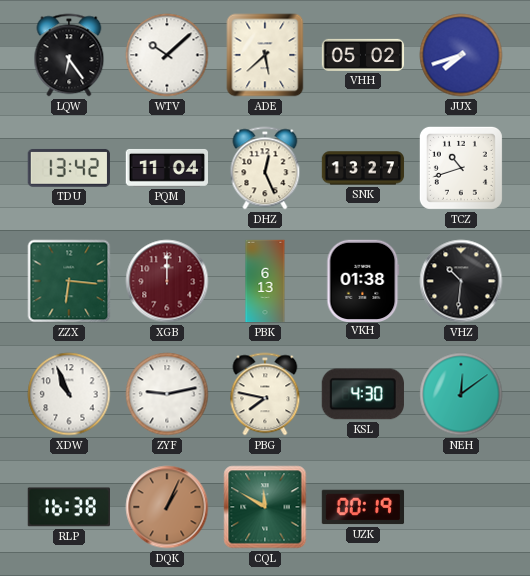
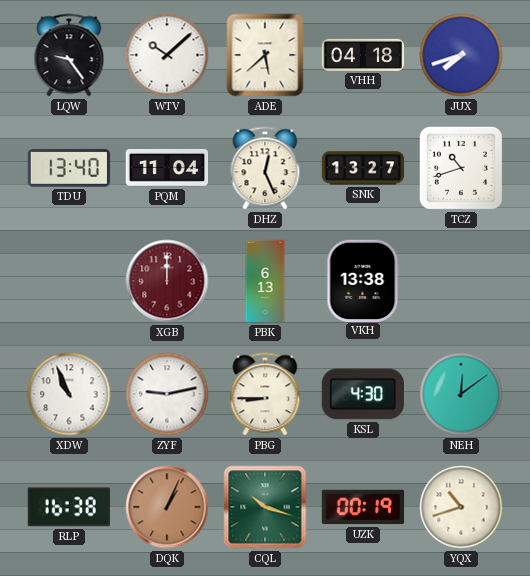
LQW: 6:24 -> 9:24
VHH: 05:02 -> 04:18
TDU: 13:42 -> 13:40
ZZX: 6:16 -> none
VKH: 01:38 -> 13:38
VHZ: 10:31 -> none
PBG: 7:47 -> 8:45
CQL: 11:50 -> 10:18
YQX: none -> 10:42
